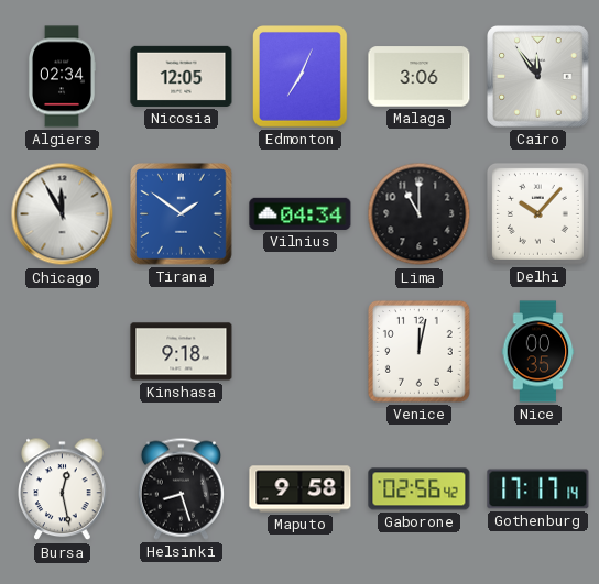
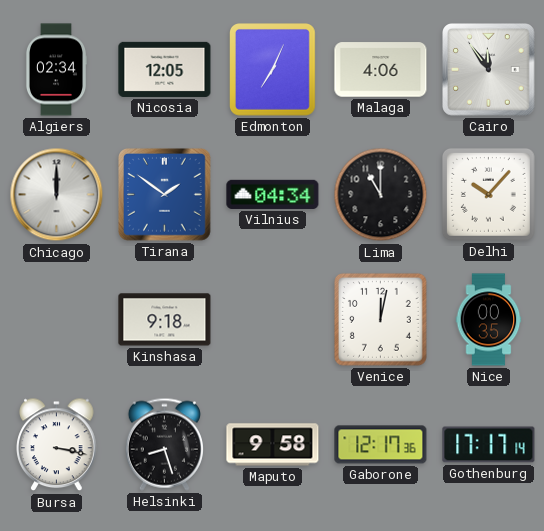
Malaga: 3:06 -> 4:06
Chicago: 11:55 -> 12:00
Bursa: 12:28 -> 3:17
Gaborone: 02:56 -> 12:17
